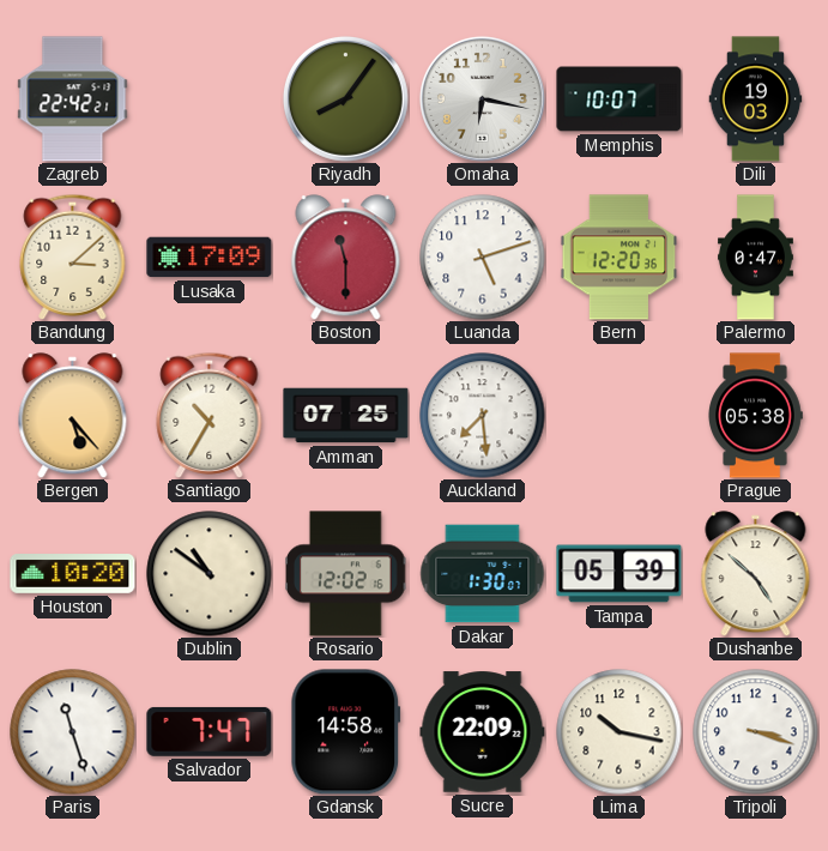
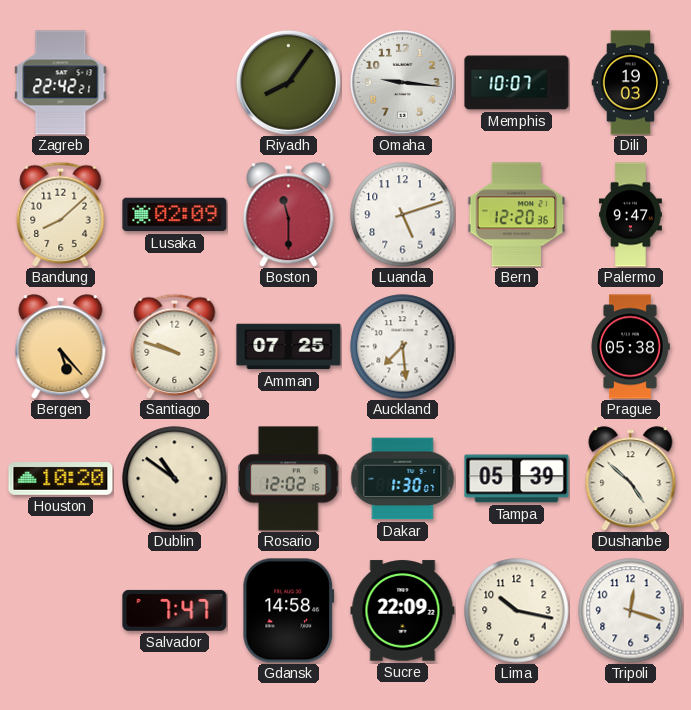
Omaha: 6:17 -> 9:16
Bandung: 3:08 -> 8:08
Lusaka: 17:09 -> 02:09
Palermo: 0:47 -> 9:47
Santiago: 10:35 -> 9:48
Paris: 11:27 -> none
Tripoli: 3:18 -> 12:18
